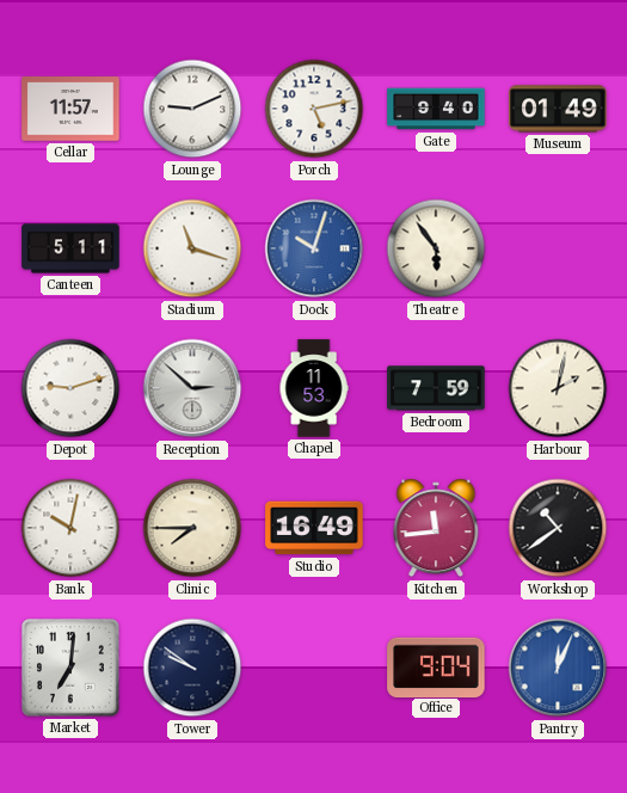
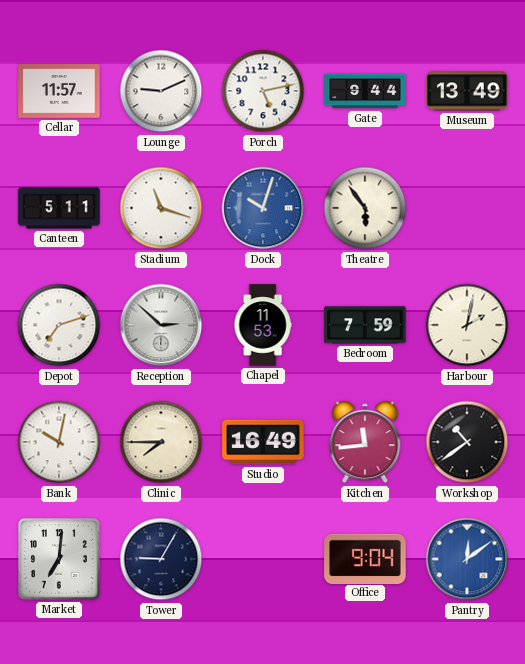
Gate: 9:40 -> 9:44
Museum: 01:49 -> 13:49
Depot: 9:12 -> 7:12
Tower: 9:51 -> 9:05
Pantry: 12:04 -> 12:09
